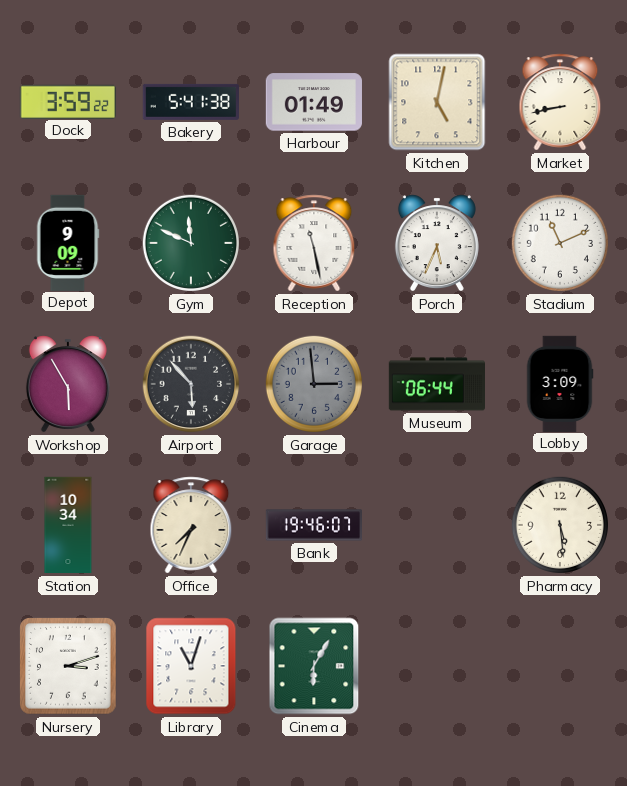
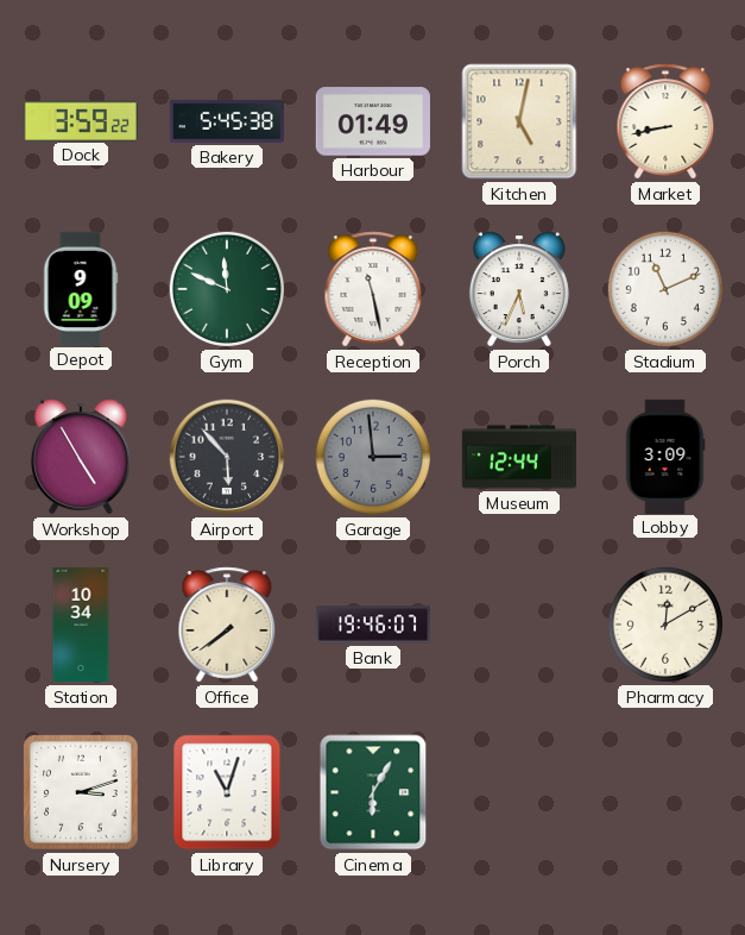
Bakery: 5:41 -> 5:45
Workshop: 5:55 -> 4:55
Museum: 06:44 -> 12:44
Office: 7:34 -> 7:39
Pharmacy: 5:29 -> 12:10
